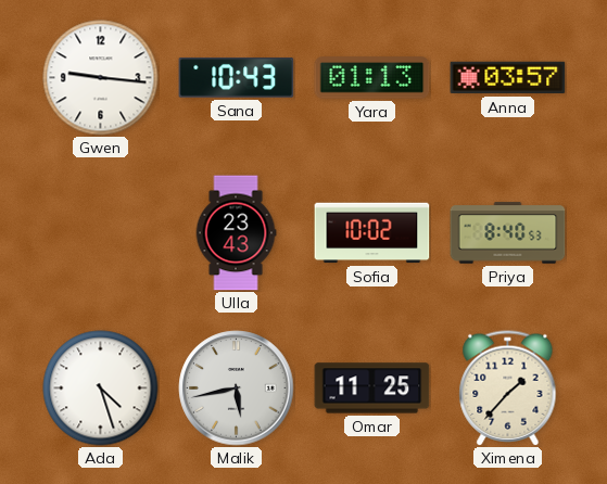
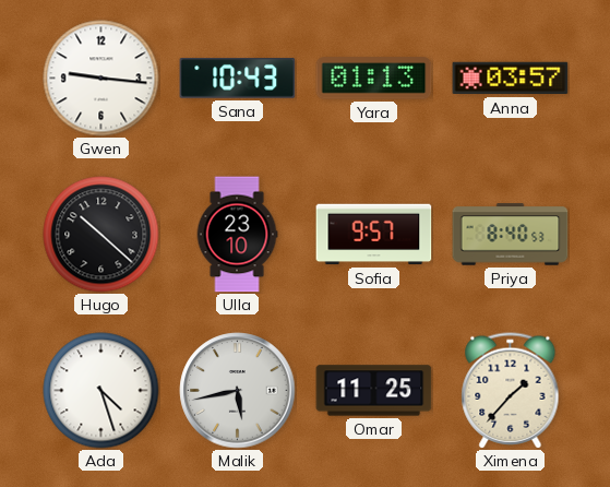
Hugo: none -> 10:22
Ulla: 23:43 -> 23:10
Sofia: 10:02 -> 9:57
